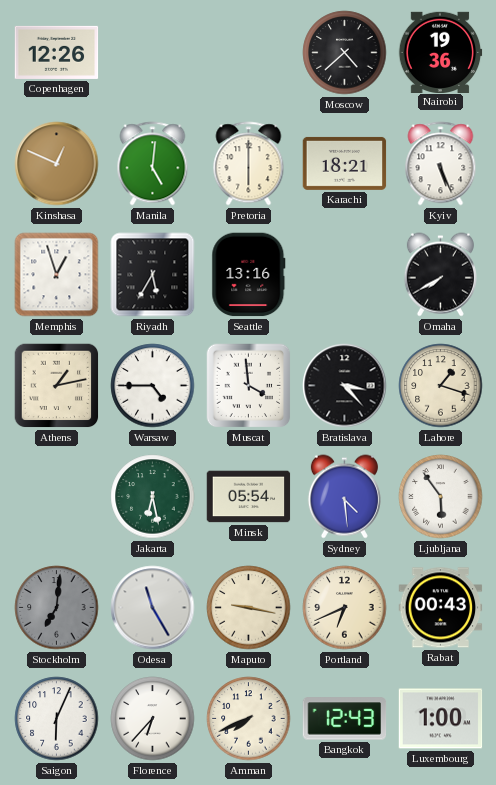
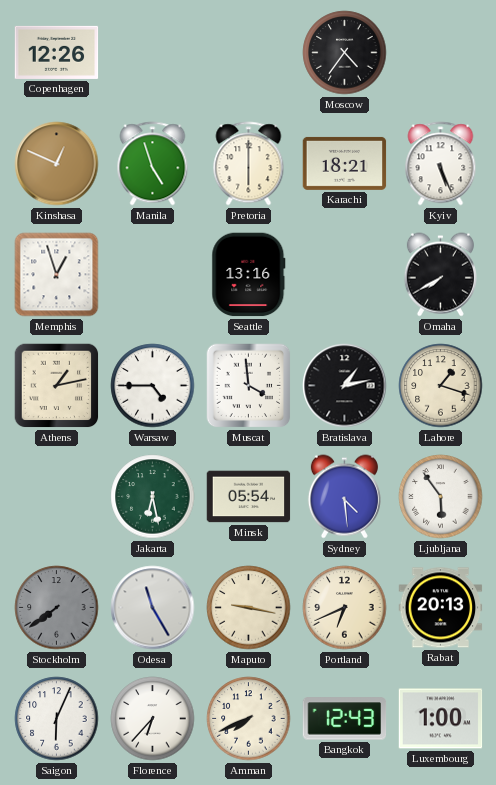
Moscow: 4:38 -> 4:36
Nairobi: 19:36 -> none
Manila: 5:01 -> 4:57
Riyadh: 5:35 -> none
Bratislava: 3:23 -> 1:13
Stockholm: 7:01 -> 7:39
Rabat: 00:43 -> 20:13
